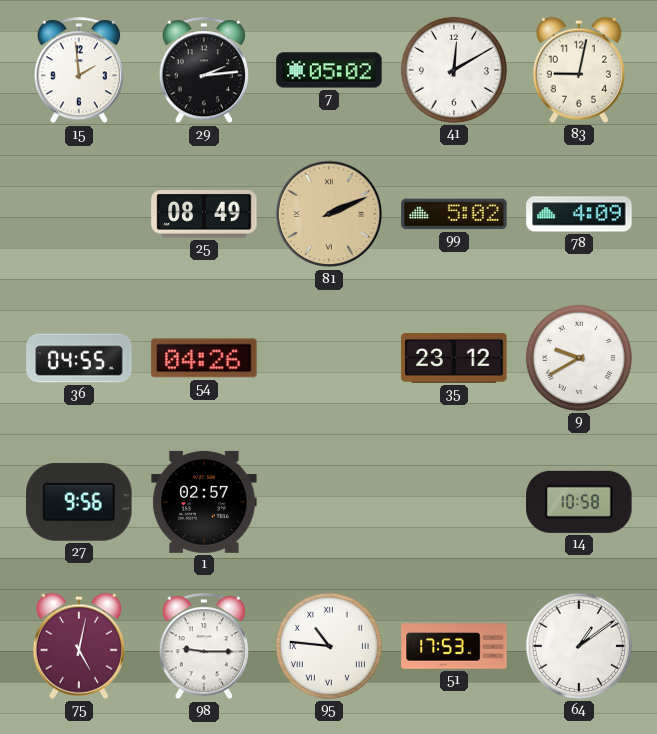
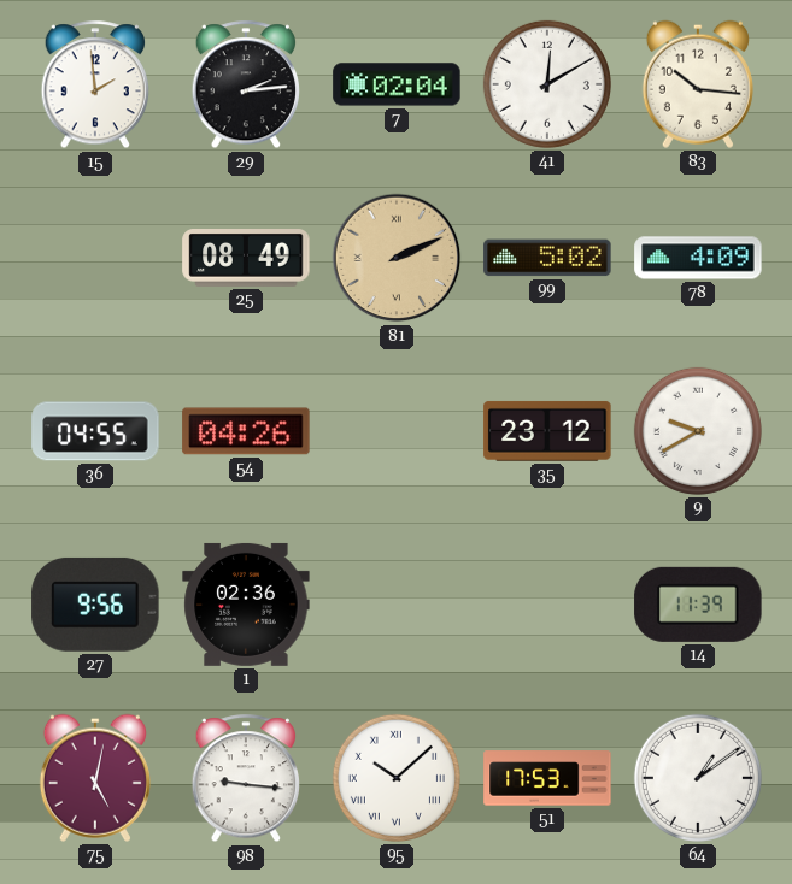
7: 05:02 -> 02:04
83: 9:02 -> 10:16
1: 02:57 -> 02:36
14: 10:58 -> 11:39
98: 9:15 -> 9:16
95: 10:46 -> 10:08
